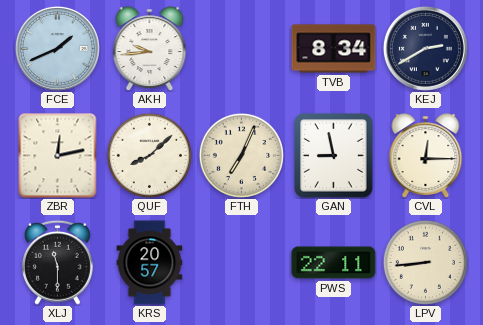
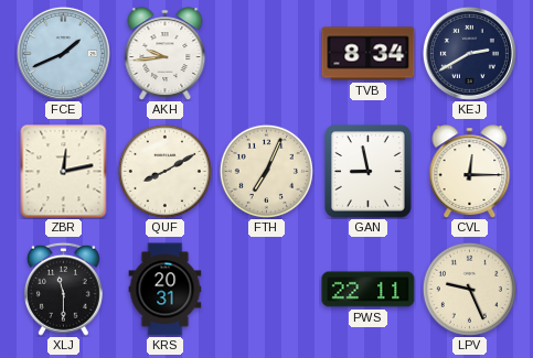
QUF: 8:08 -> 8:10
KRS: 20:57 -> 20:31
LPV: 8:44 -> 9:26
